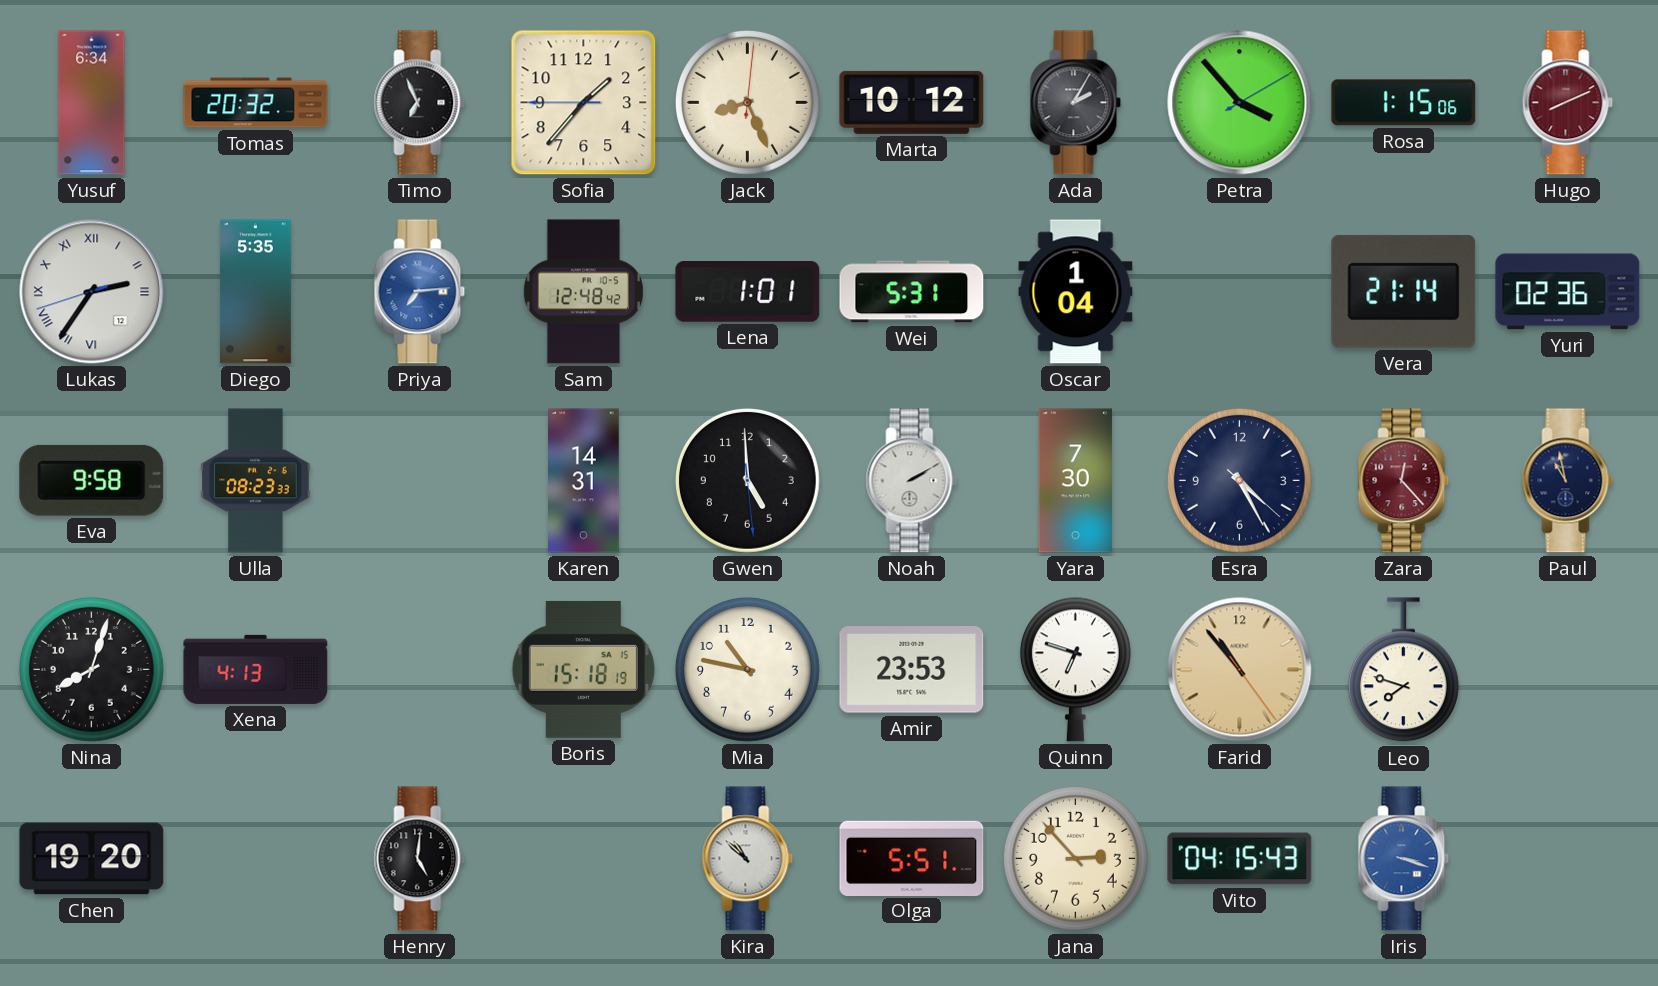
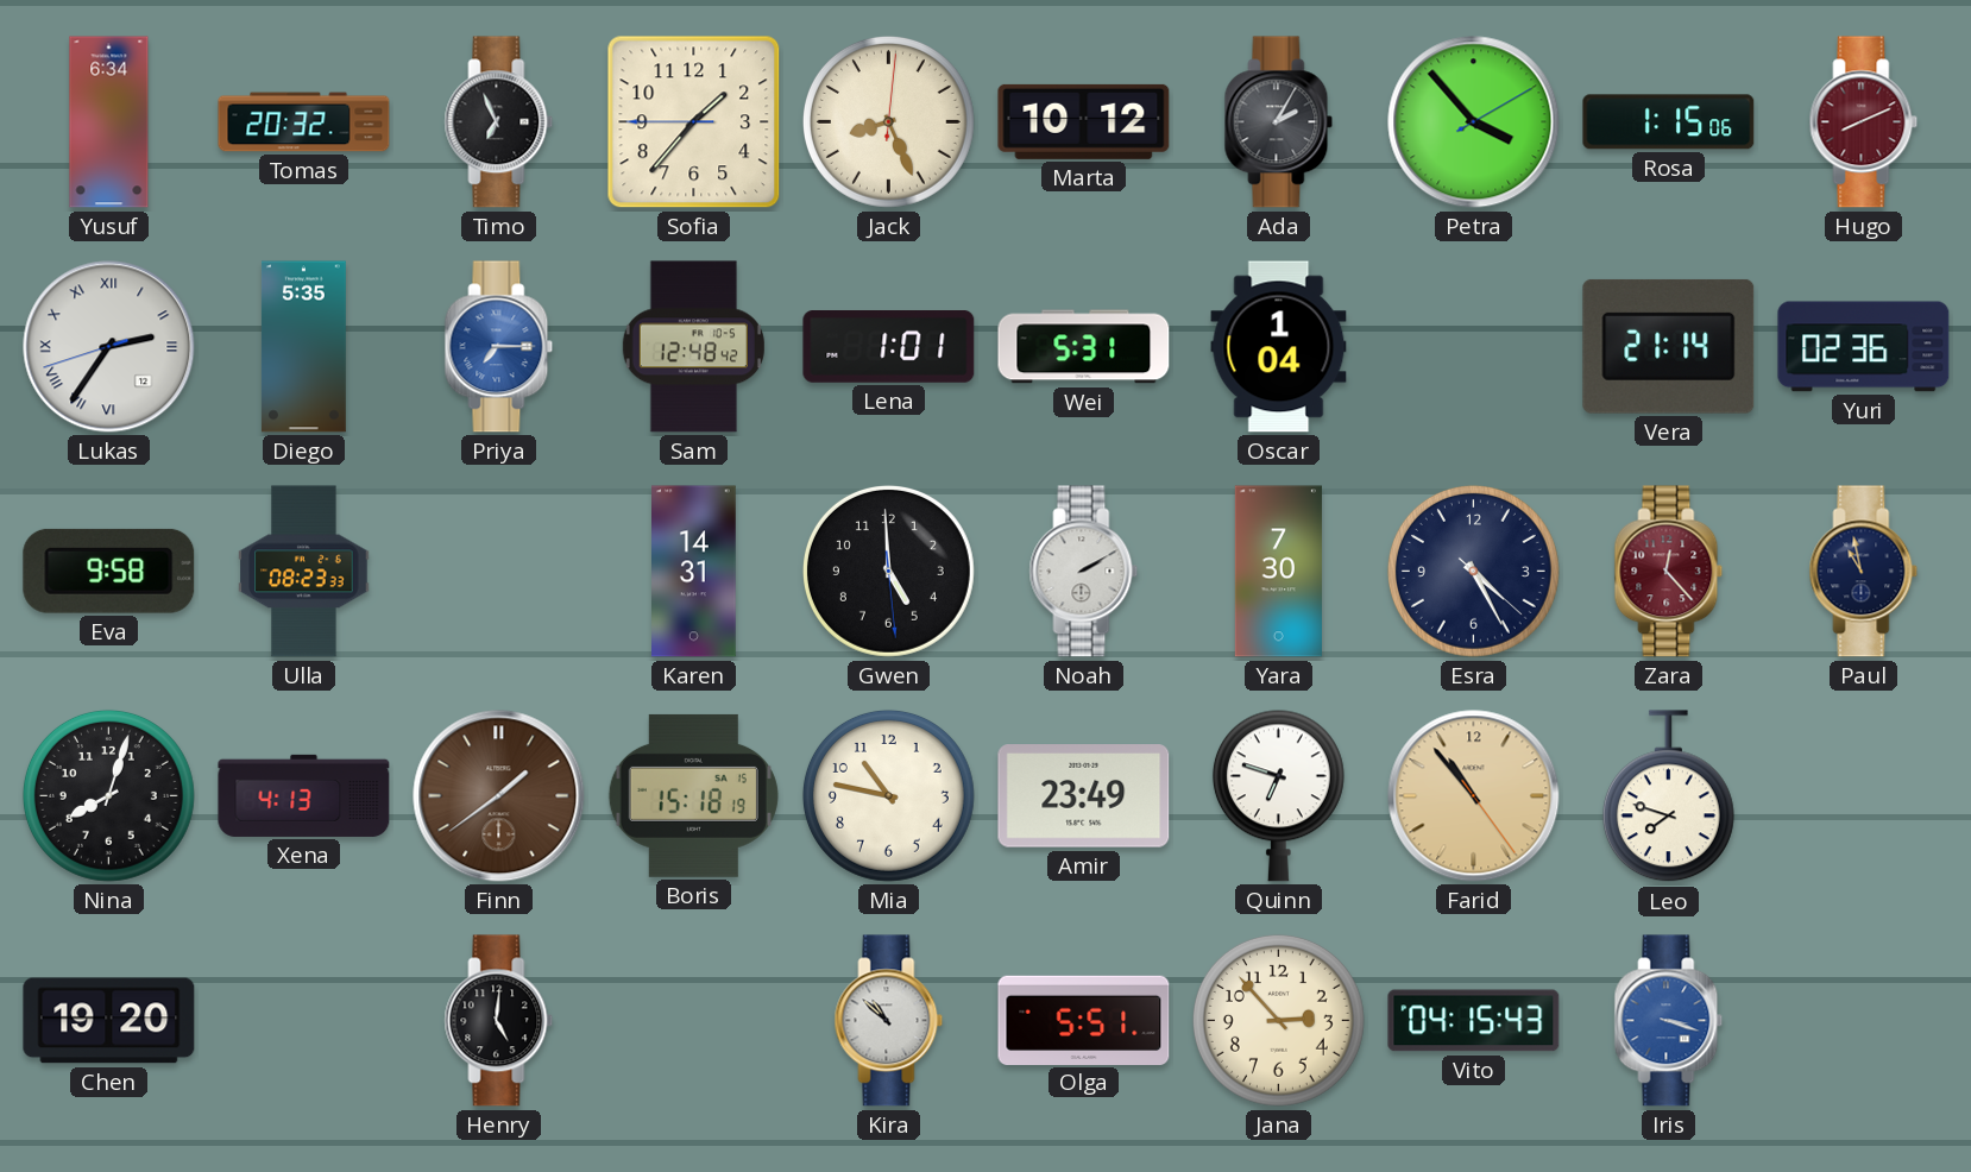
Priya: 7:14 -> 7:15
Finn: none -> 1:39
Amir: 23:53 -> 23:49
